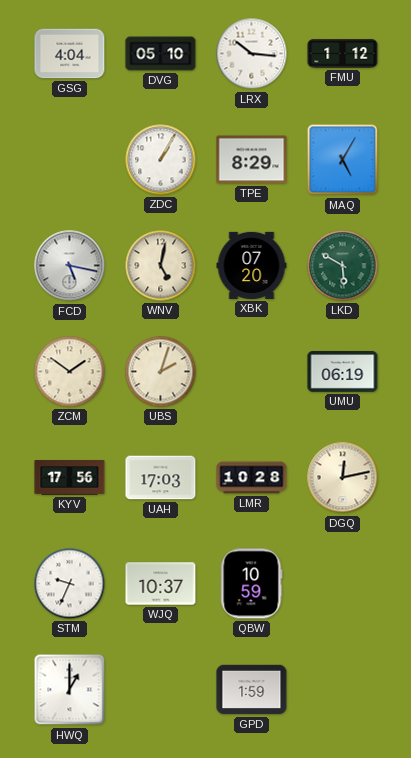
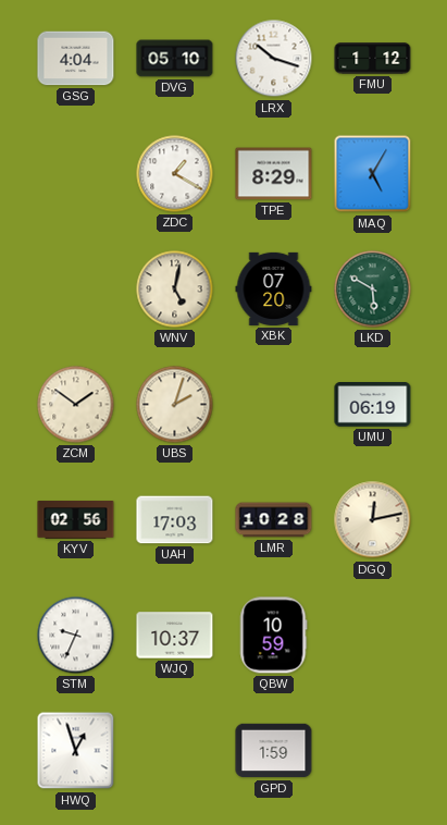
LRX: 10:16 -> 10:18
ZDC: 1:05 -> 1:20
FCD: 5:17 -> none
KYV: 17:56 -> 02:56
HWQ: 1:00 -> 12:57
